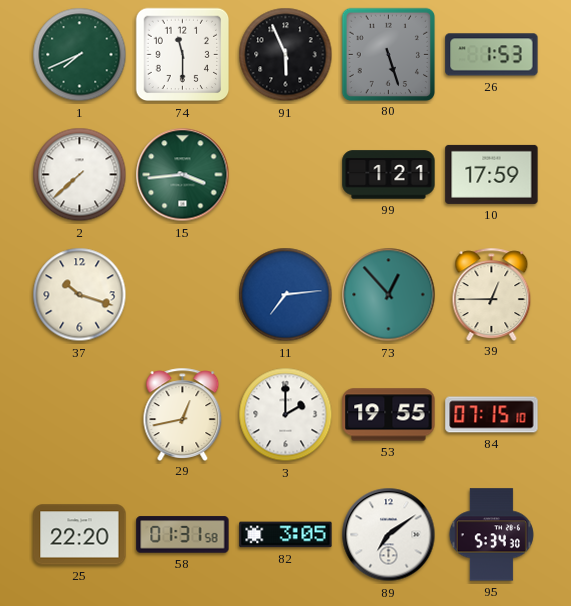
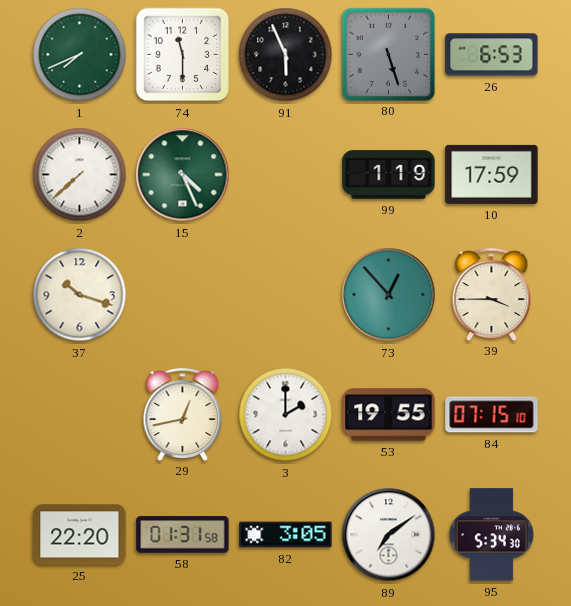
26: 1:53 -> 6:53
15: 3:44 -> 4:26
99: 1:21 -> 1:19
11: 7:14 -> none
39: 12:45 -> 3:45
